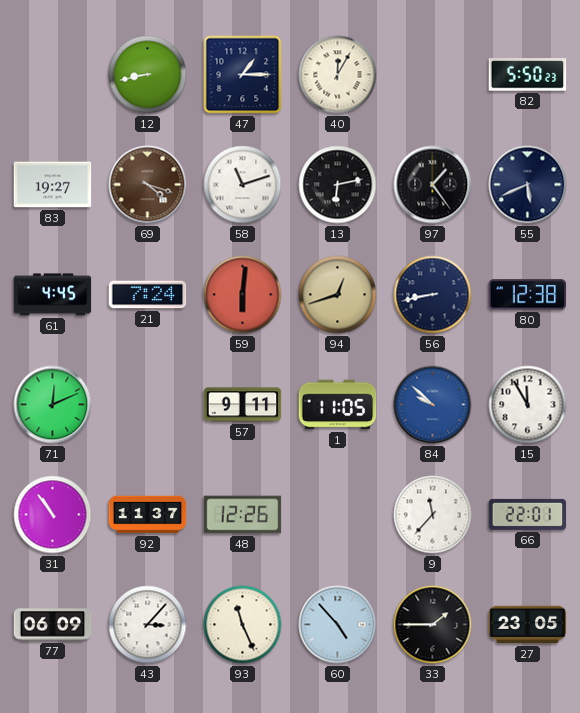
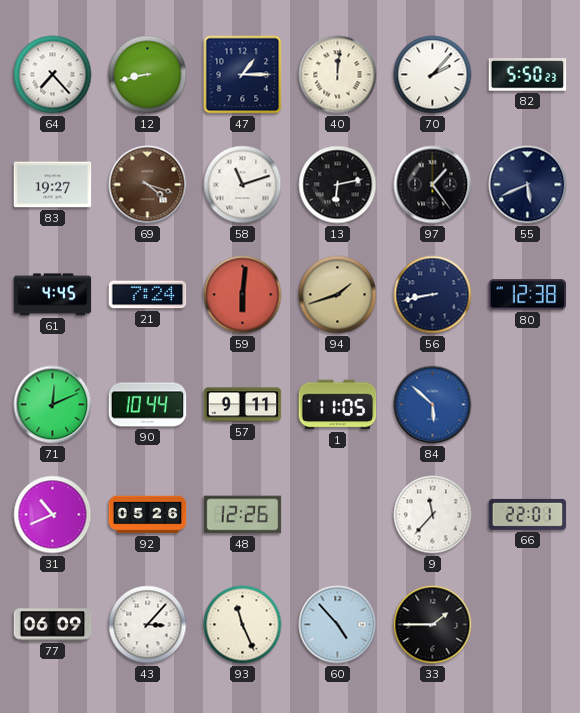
64: none -> 7:23
40: 12:05 -> 12:01
70: none -> 2:07
94: 12:42 -> 1:42
90: none -> 10:44
84: 9:52 -> 5:52
15: 11:55 -> none
31: 10:54 -> 10:41
92: 11:37 -> 05:26
27: 23:05 -> none
